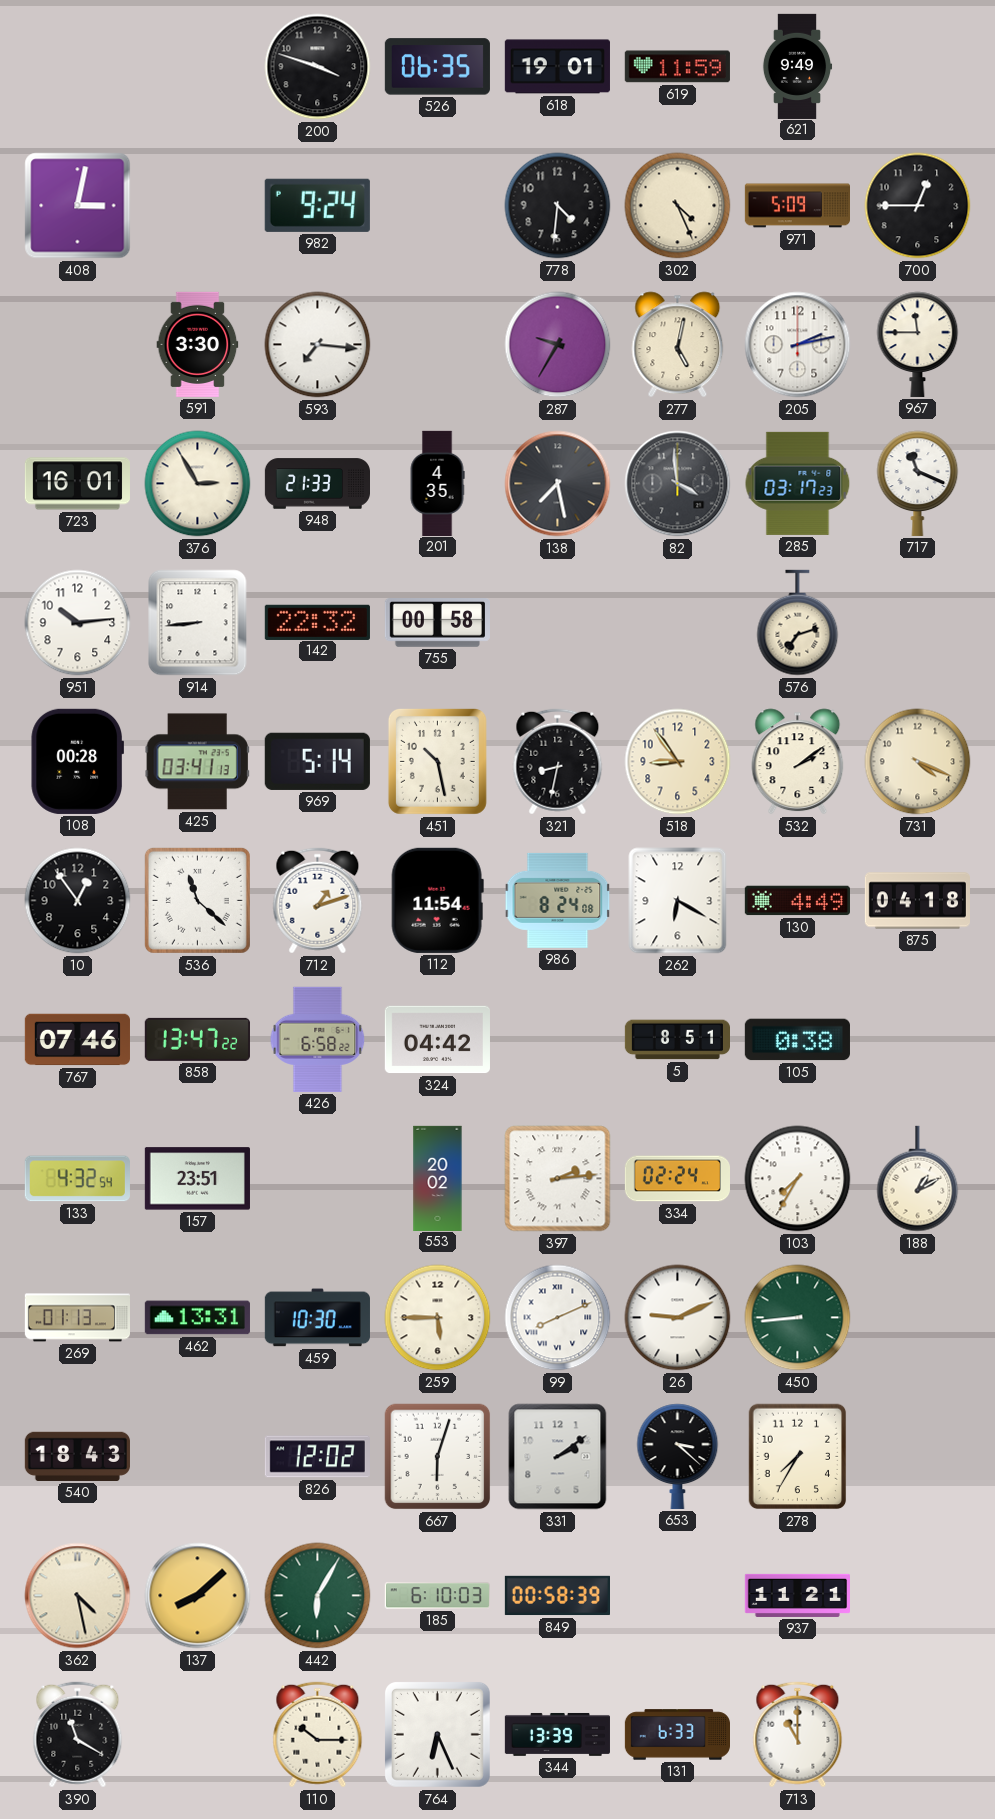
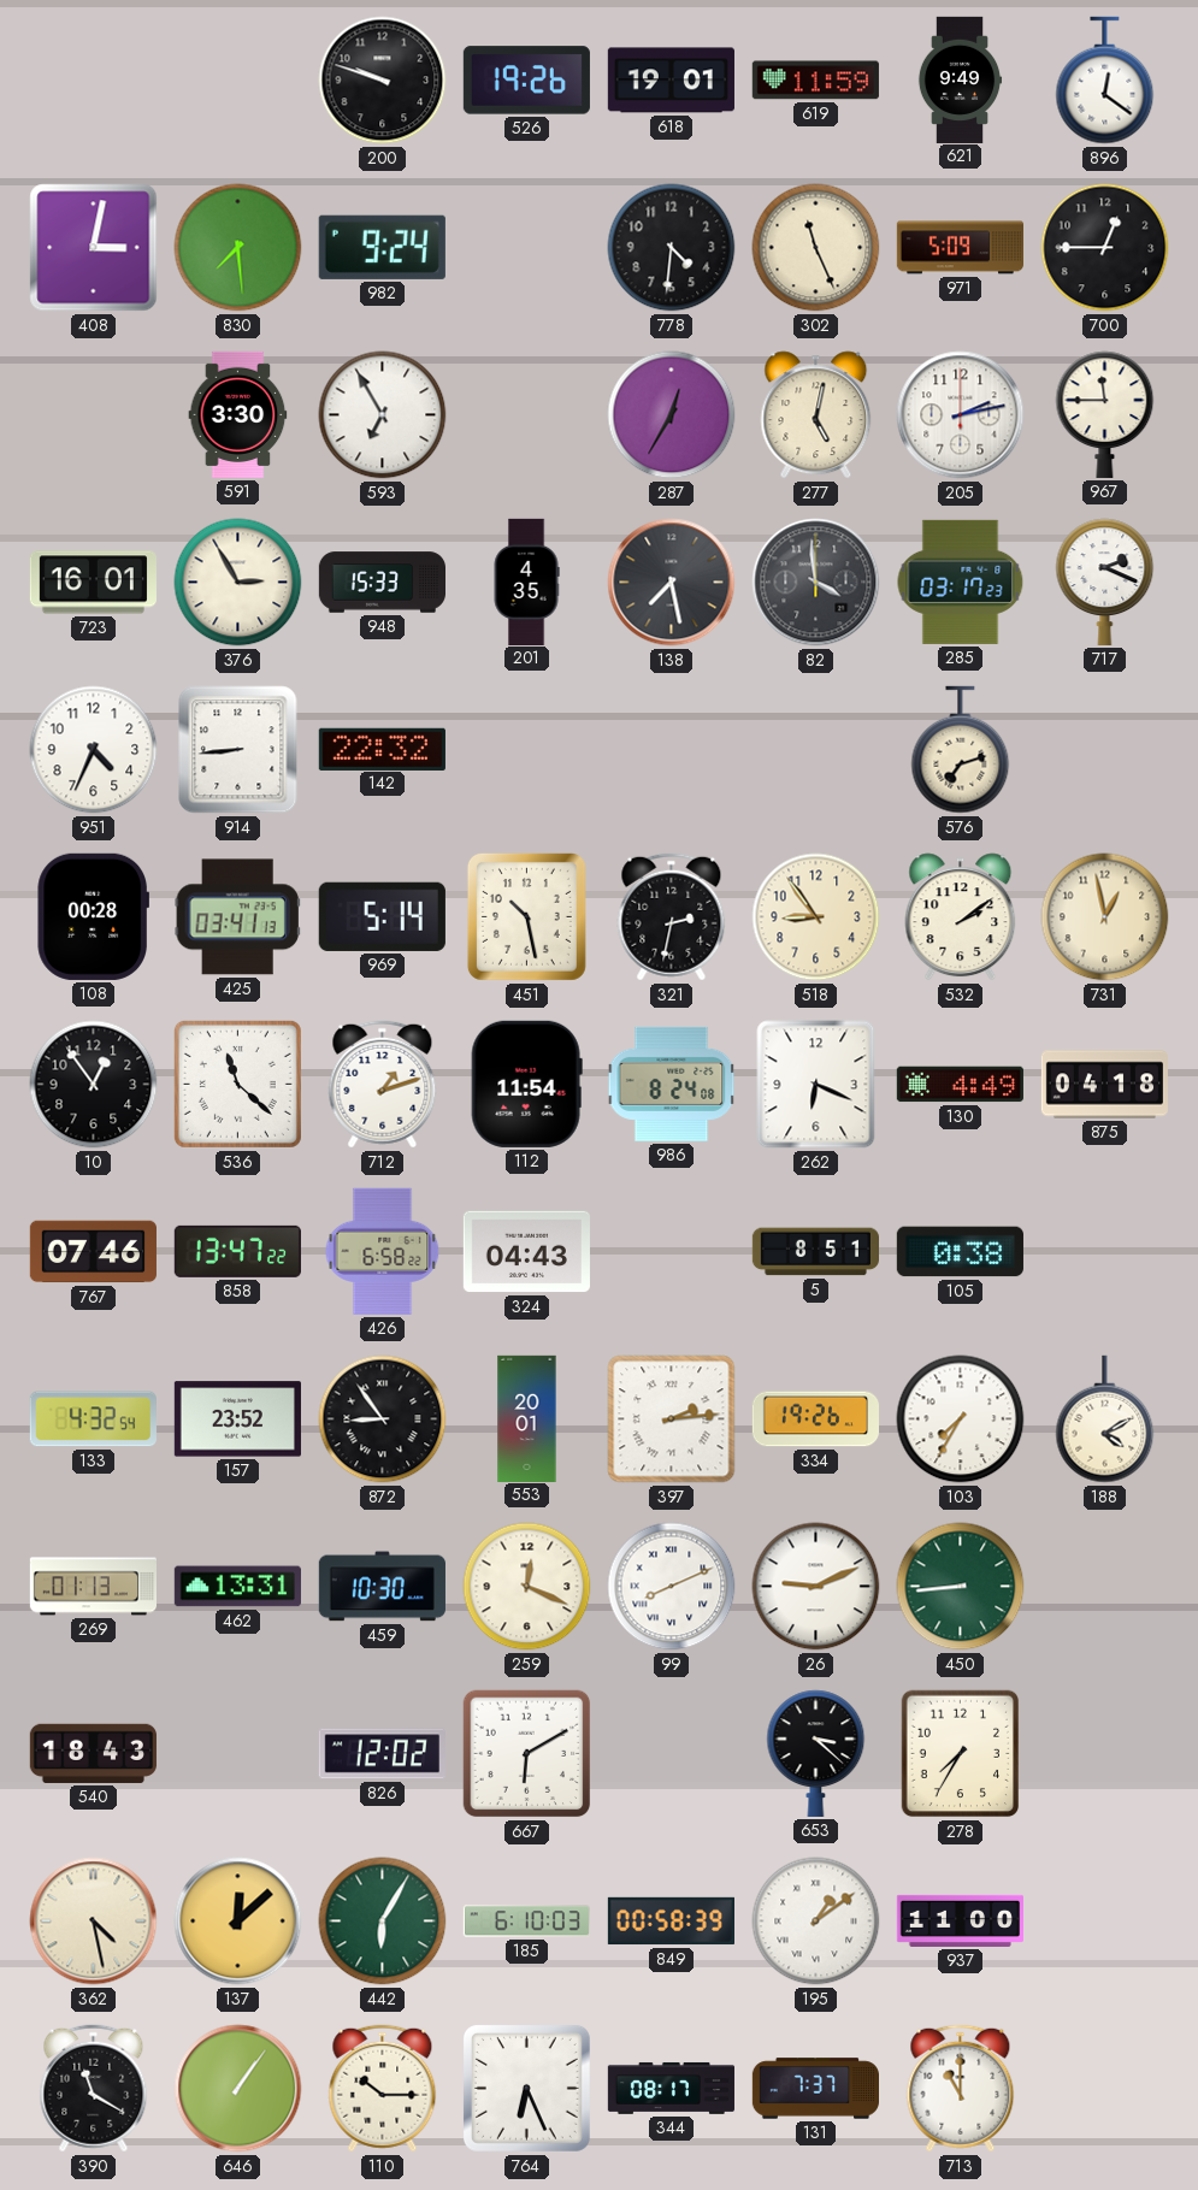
200: 3:48 -> 9:48
526: 06:35 -> 19:26
896: none -> 12:21
830: none -> 7:29
302: 4:26 -> 11:26
593: 7:16 -> 6:55
287: 9:35 -> 12:35
948: 21:33 -> 15:33
717: 11:19 -> 2:19
951: 10:14 -> 4:34
755: 00:58 -> none
321: 8:32 -> 2:32
731: 4:19 -> 12:58
262: 6:20 -> 6:19
324: 04:42 -> 04:43
157: 23:51 -> 23:52
872: none -> 8:54
553: 20:02 -> 20:01
334: 02:24 -> 19:26
188: 1:10 -> 4:10
259: 5:45 -> 12:19
667: 6:03 -> 6:10
331: 2:09 -> none
137: 8:08 -> 12:08
195: none -> 1:09
937: 11:21 -> 11:00
646: none -> 1:06
344: 13:39 -> 08:17
131: 6:33 -> 7:37
